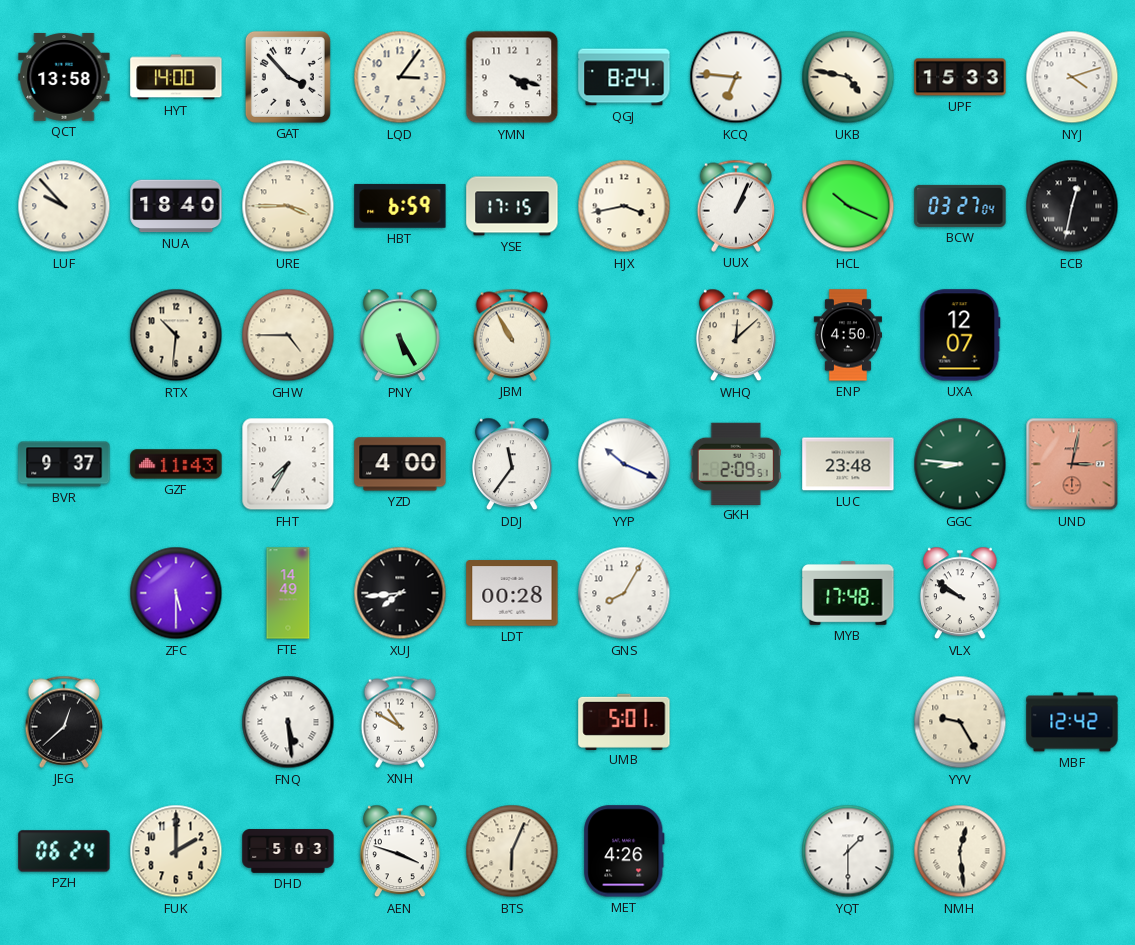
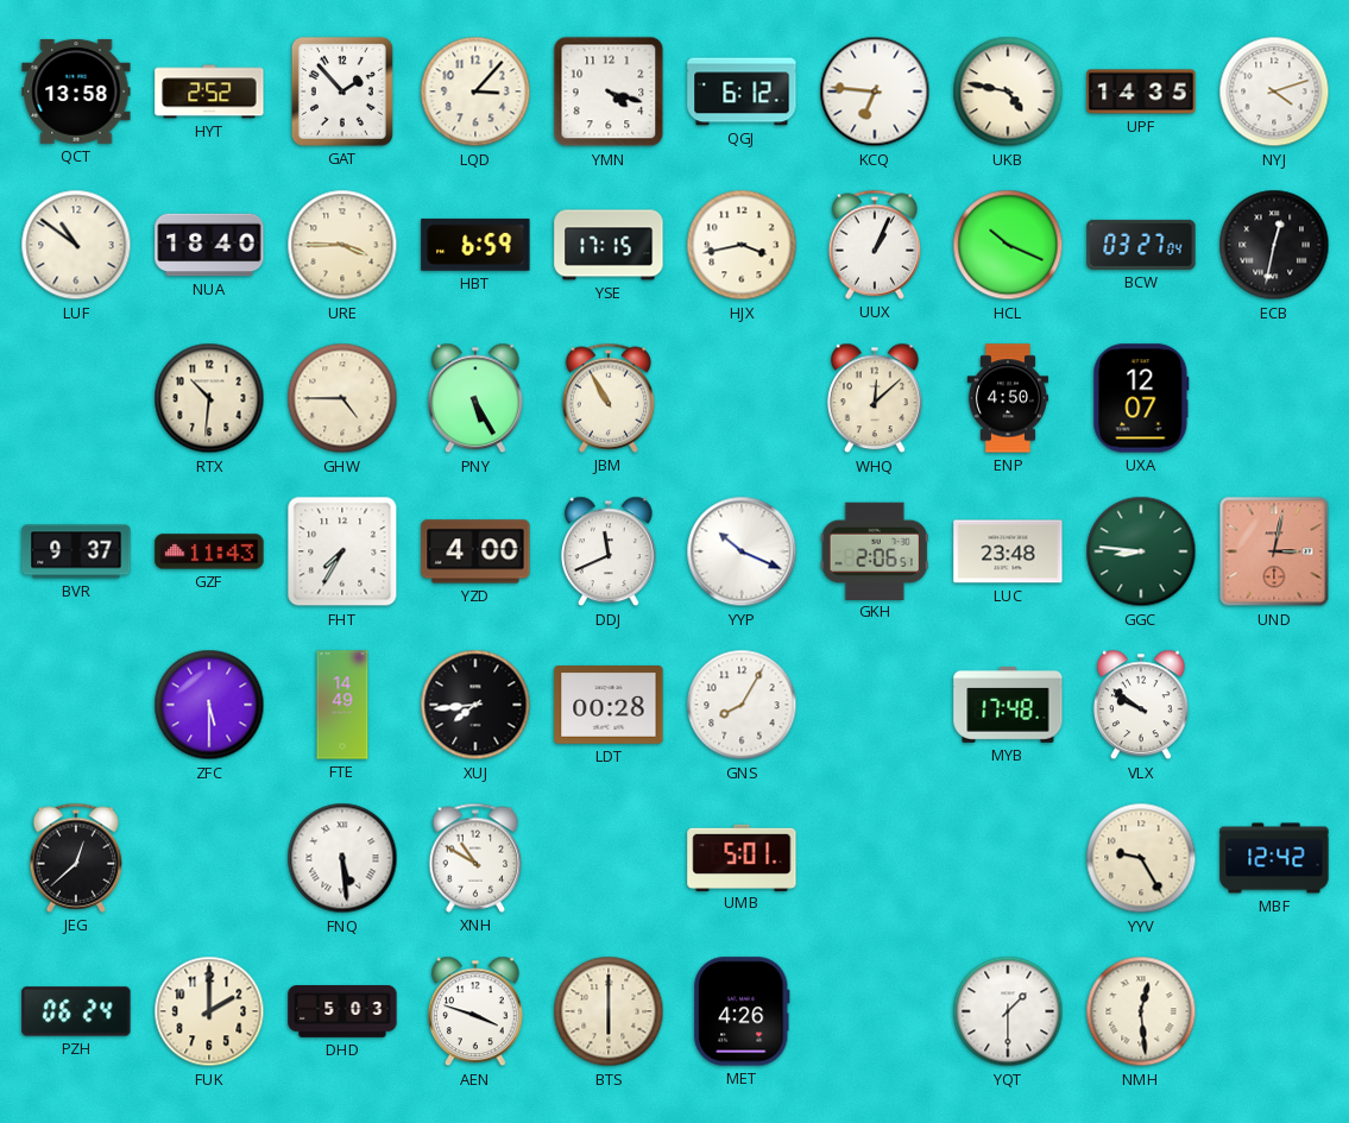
HYT: 14:00 -> 2:52
GAT: 3:53 -> 1:53
LQD: 3:06 -> 3:07
QGJ: 8:24 -> 6:12
UPF: 15:33 -> 14:35
LUF: 9:53 -> 10:51
DDJ: 11:36 -> 11:41
GKH: 2:09 -> 2:06
BTS: 6:04 -> 6:00
